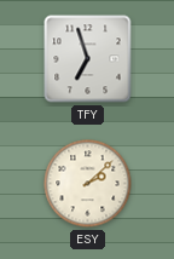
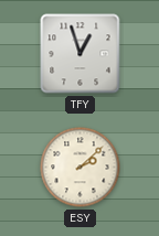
TFY: 6:57 -> 12:57
